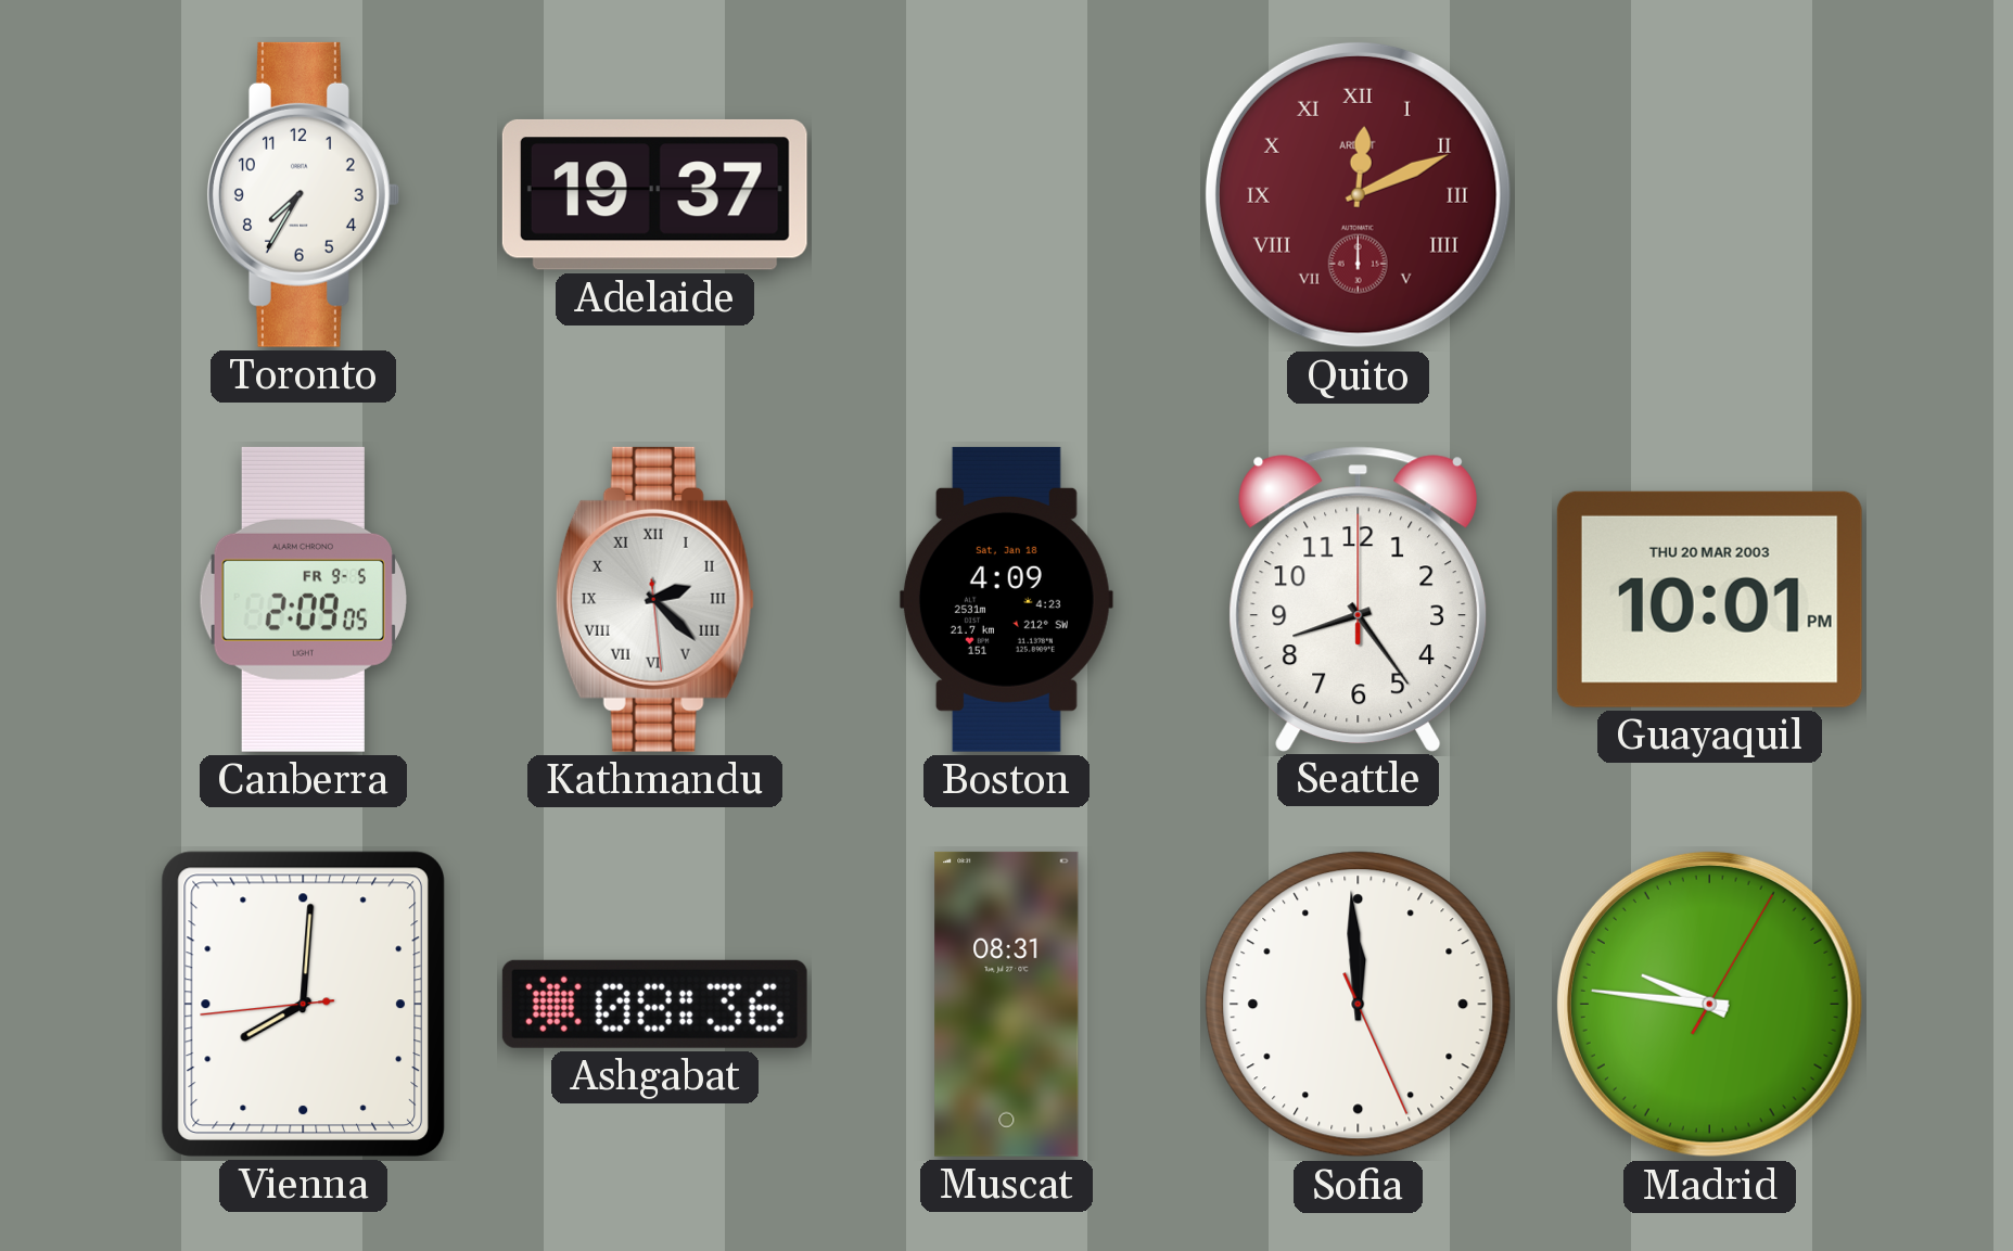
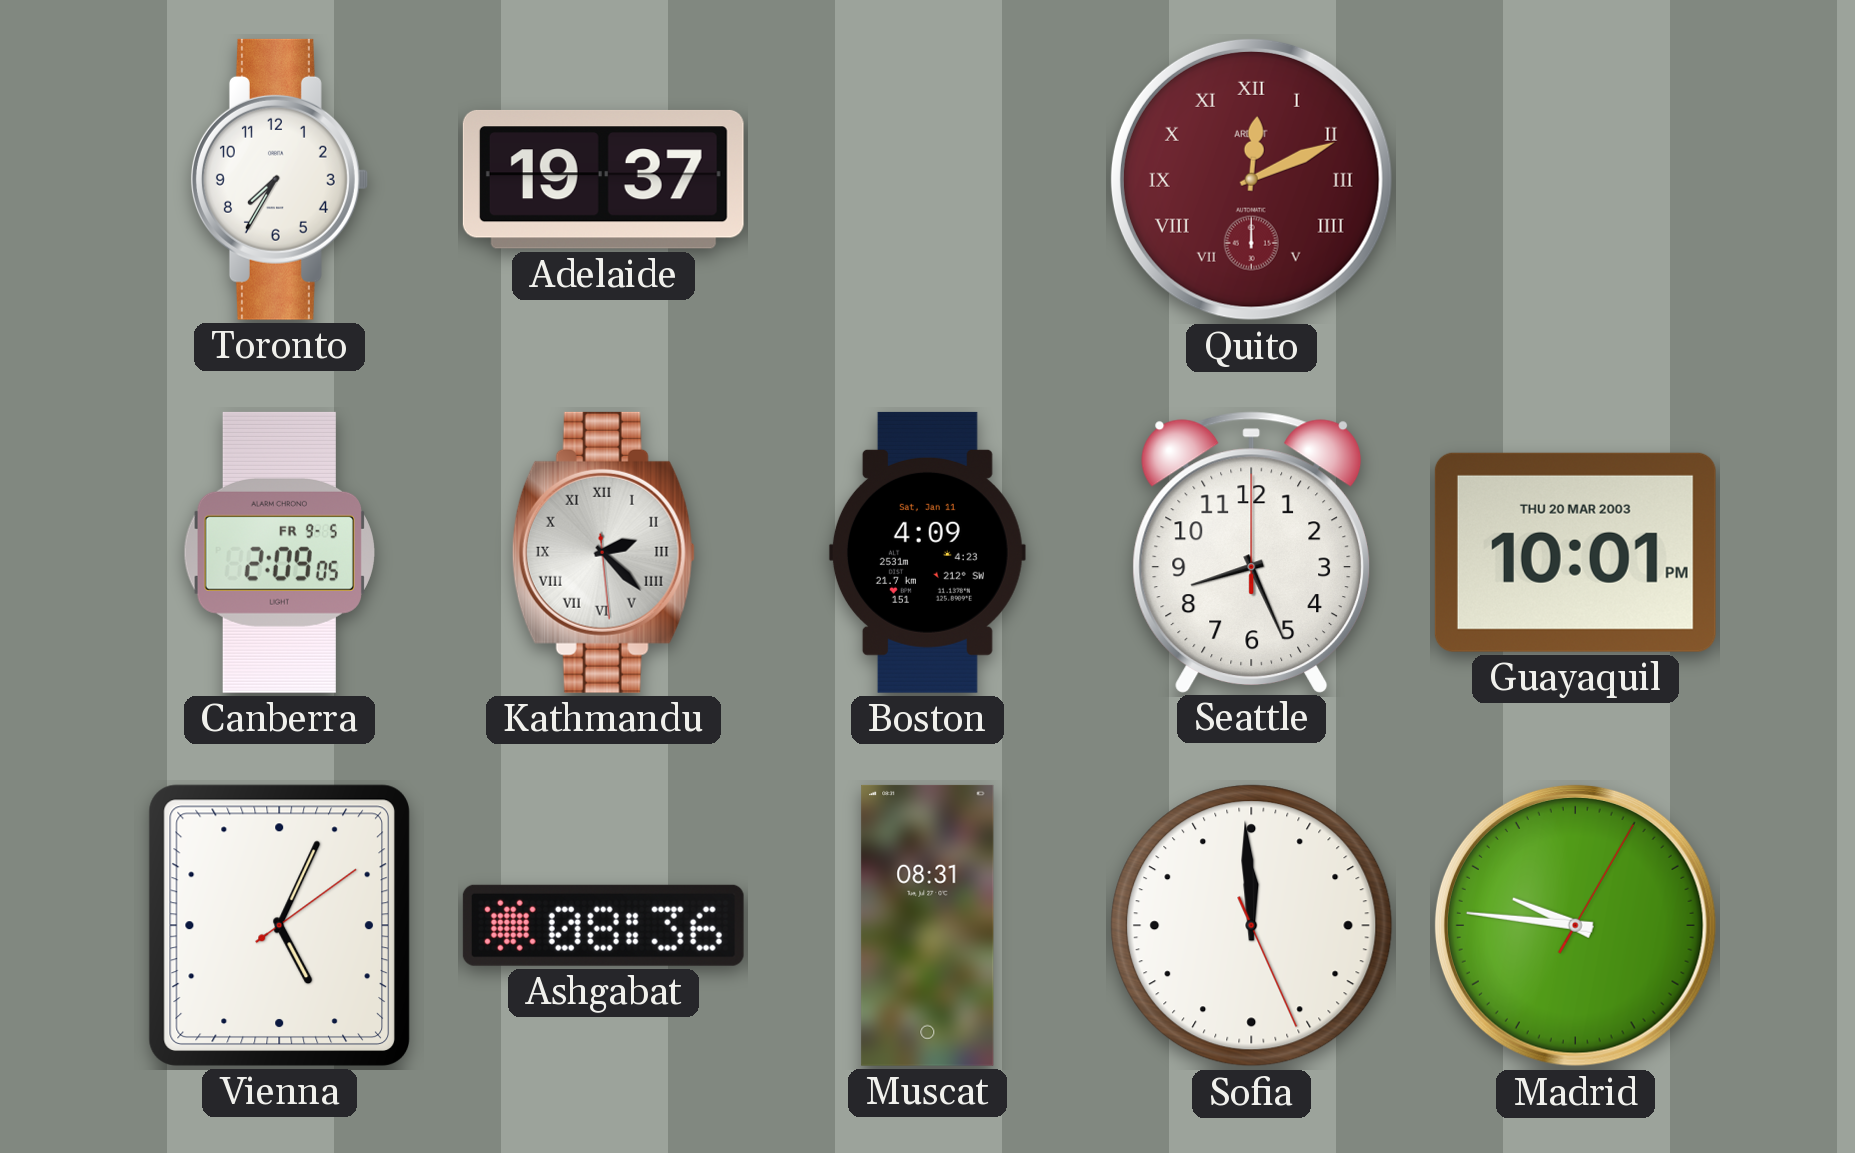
Boston date: Sat, Jan 18 -> Sat, Jan 11
Seattle: 8:24 -> 8:26
Vienna: 8:00 -> 5:04
